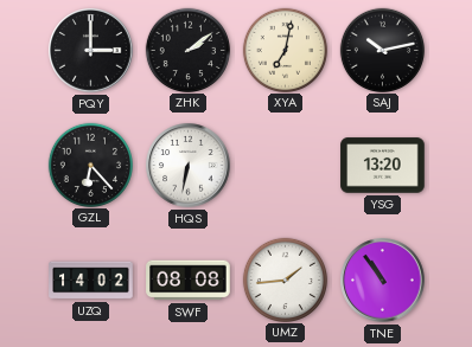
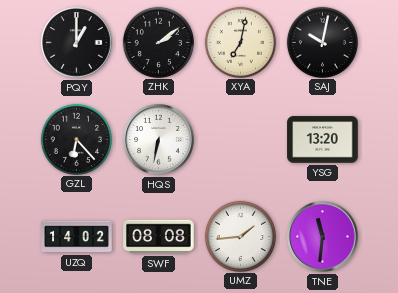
PQY: 3:00 -> 1:00
SAJ: 10:13 -> 10:02
TNE: 10:54 -> 11:31
